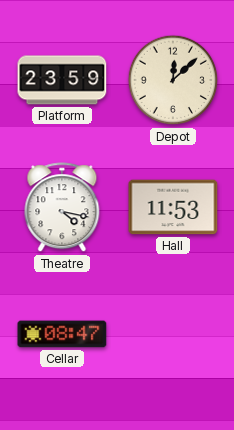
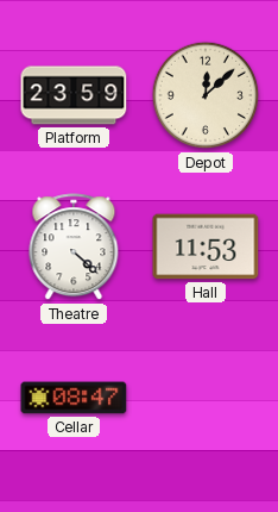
Theatre: 4:17 -> 4:22
